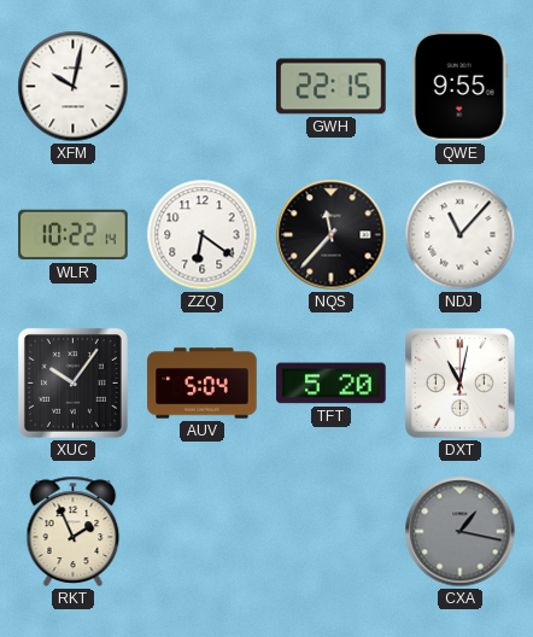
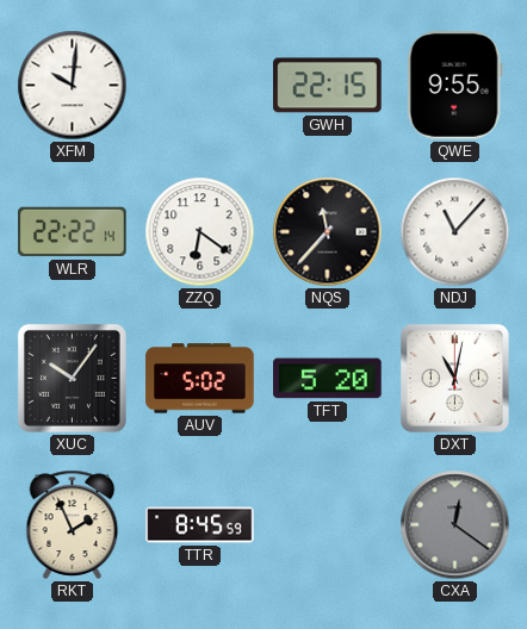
XFM: 10:02 -> 10:01
WLR: 10:22 -> 22:22
AUV: 5:04 -> 5:02
TTR: none -> 8:45
CXA: 1:17 -> 12:21
